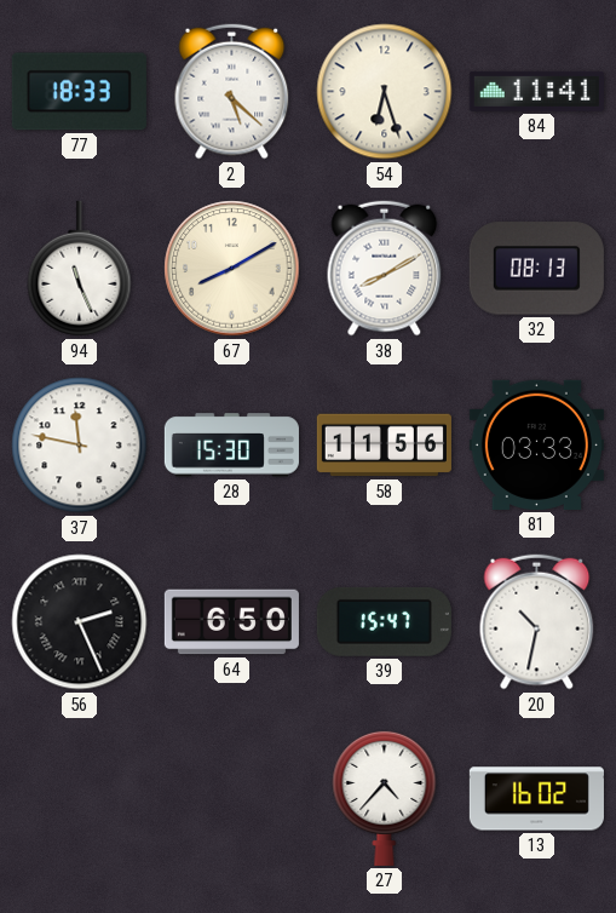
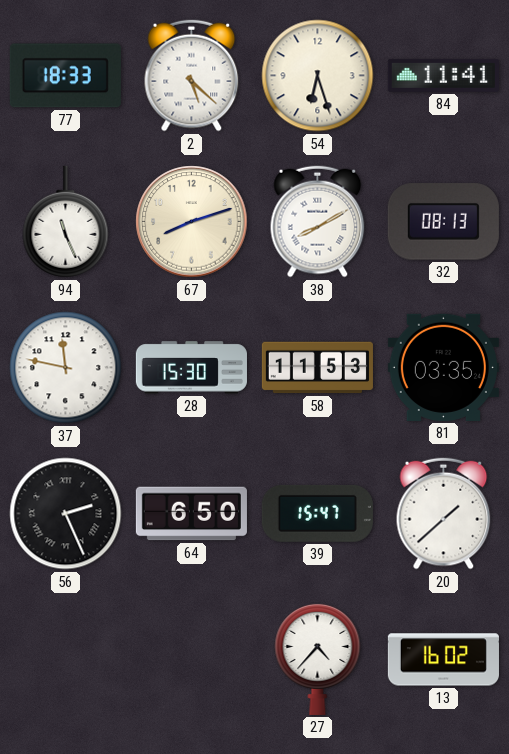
67: 8:10 -> 8:12
58: 11:56 -> 11:53
81: 03:33 -> 03:35
20: 10:32 -> 1:38
